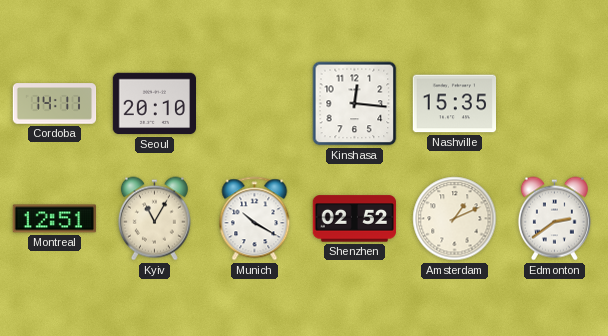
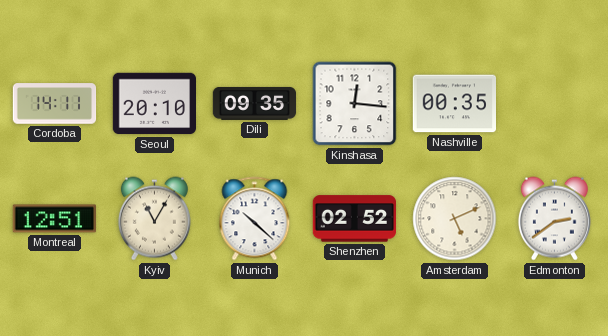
Dili: none -> 09:35
Nashville: 15:35 -> 00:35
Munich: 10:20 -> 10:22
Amsterdam: 1:11 -> 5:11
